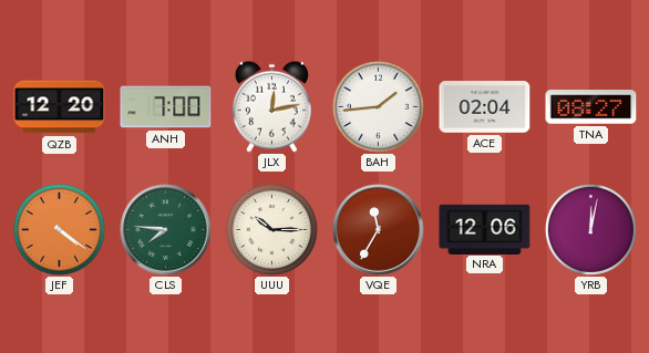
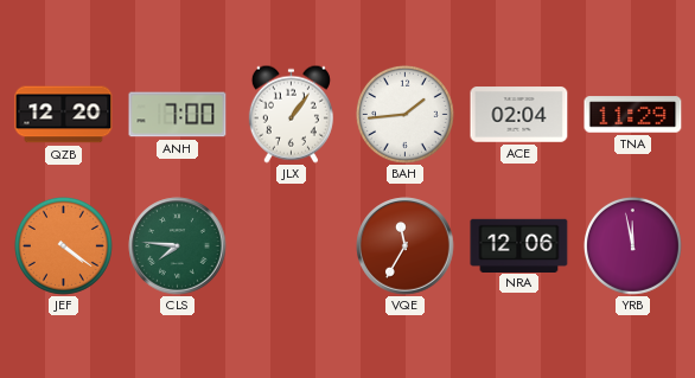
JLX: 12:13 -> 1:06
TNA: 08:27 -> 11:29
UUU: 10:15 -> none
YRB: 12:02 -> 11:58
